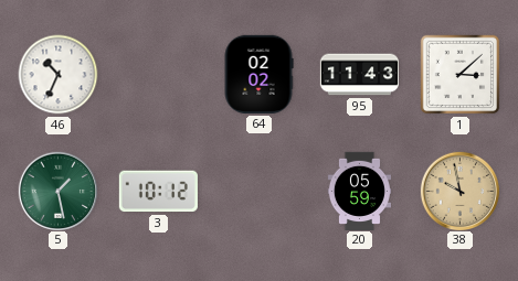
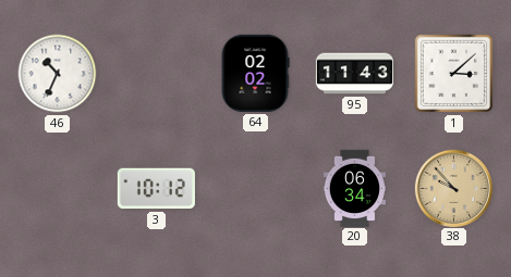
5: 1:28 -> none
20: 05:59 -> 06:34
38: 9:58 -> 9:53
